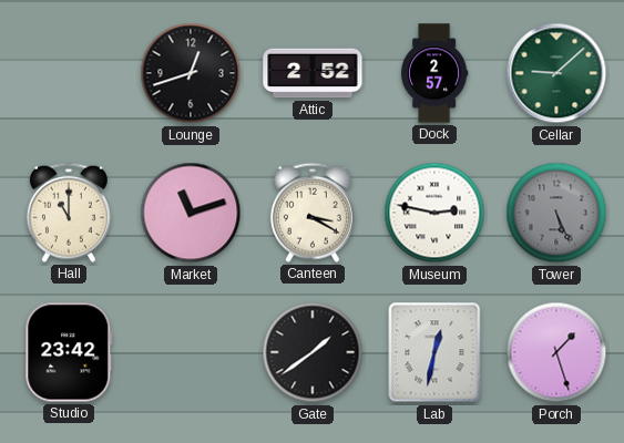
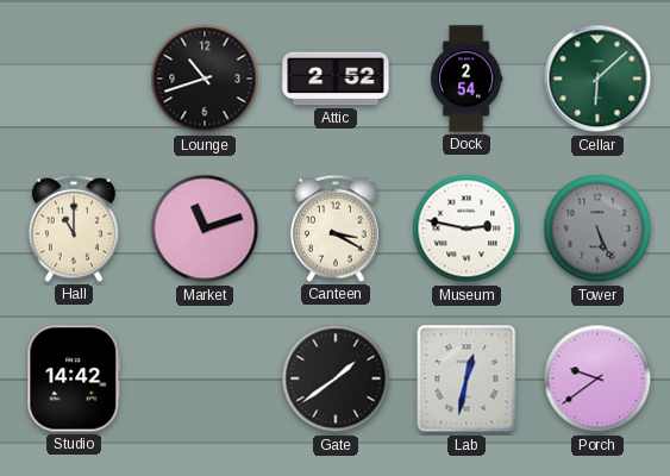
Lounge: 12:42 -> 10:42
Dock: 2:57 -> 2:54
Cellar: 9:08 -> 6:08
Studio: 23:42 -> 14:42
Porch: 1:27 -> 9:39
